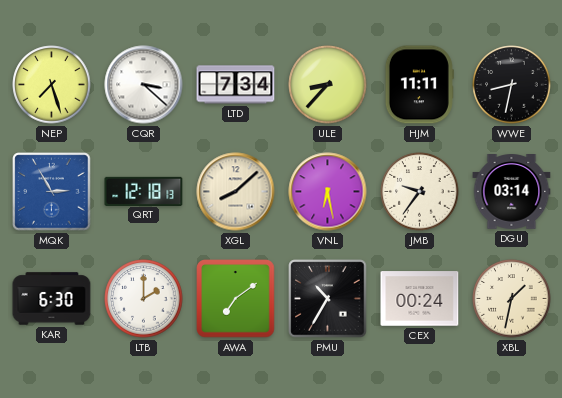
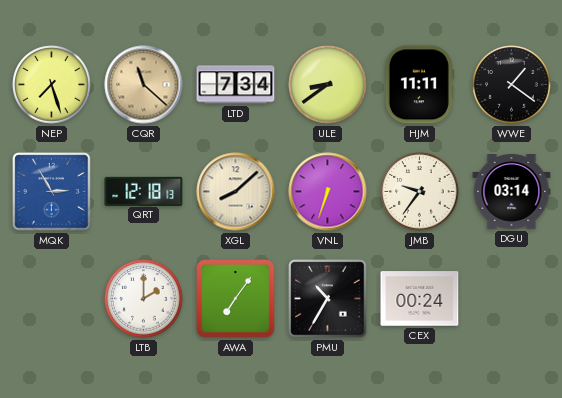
CQR: 3:22 -> 11:22
CQR dial: white -> champagne
ULE: 8:37 -> 8:39
WWE: 8:32 -> 1:21
VNL: 6:28 -> 6:33
KAR: 6:30 -> none
AWA: 7:09 -> 7:06
XBL: 1:32 -> none
